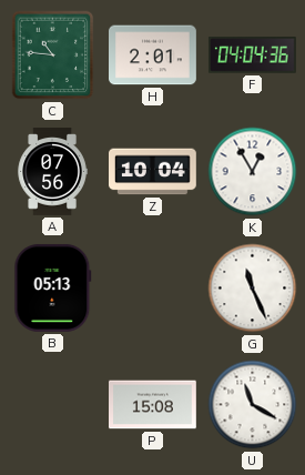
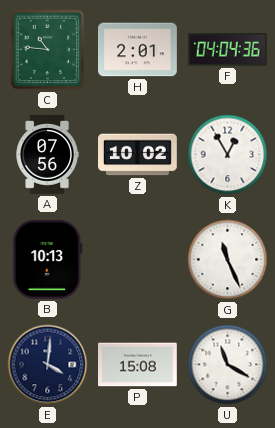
Z: 10:04 -> 10:02
B: 05:13 -> 10:13
E: none -> 4:01
